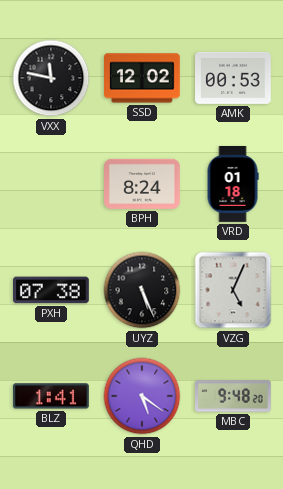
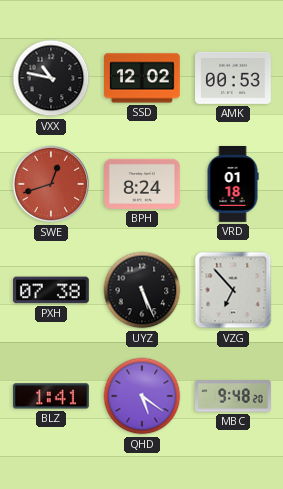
VXX: 11:47 -> 10:47
SWE: none -> 12:42
VZG: 5:04 -> 6:53
